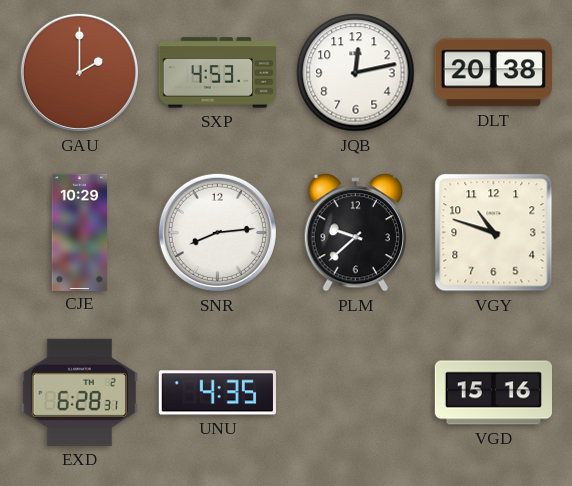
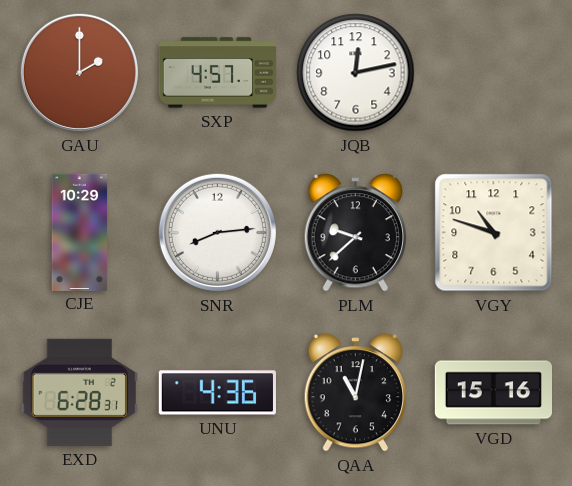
SXP: 4:53 -> 4:57
DLT: 20:38 -> none
UNU: 4:35 -> 4:36
QAA: none -> 11:02
